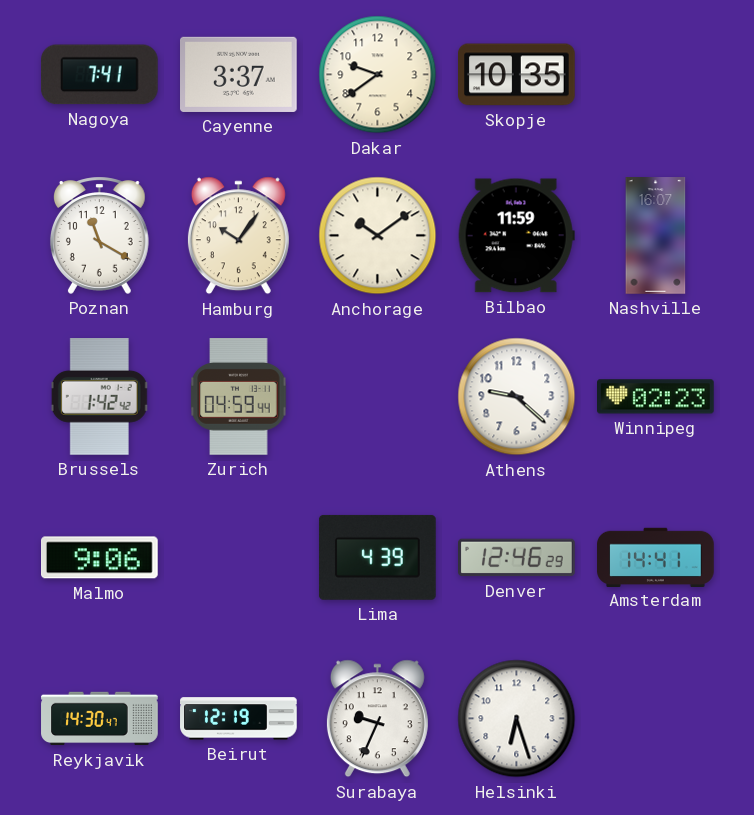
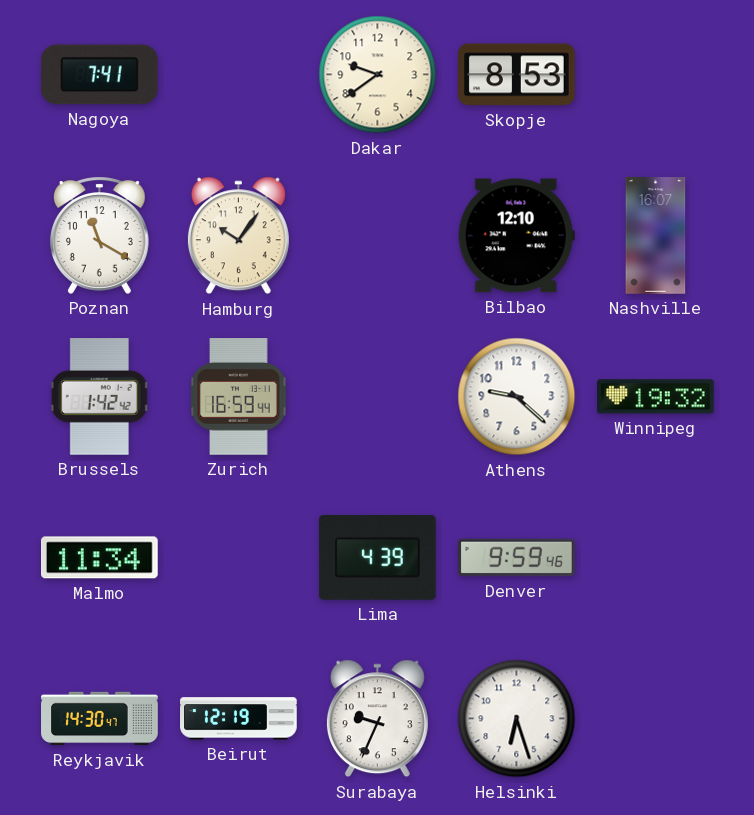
Cayenne: 3:37 -> none
Skopje: 10:35 -> 8:53
Anchorage: 10:09 -> none
Bilbao: 11:59 -> 12:10
Zurich: 04:59 -> 16:59
Winnipeg: 02:23 -> 19:32
Malmo: 9:06 -> 11:34
Denver: 12:46 -> 9:59
Amsterdam: 14:41 -> none
